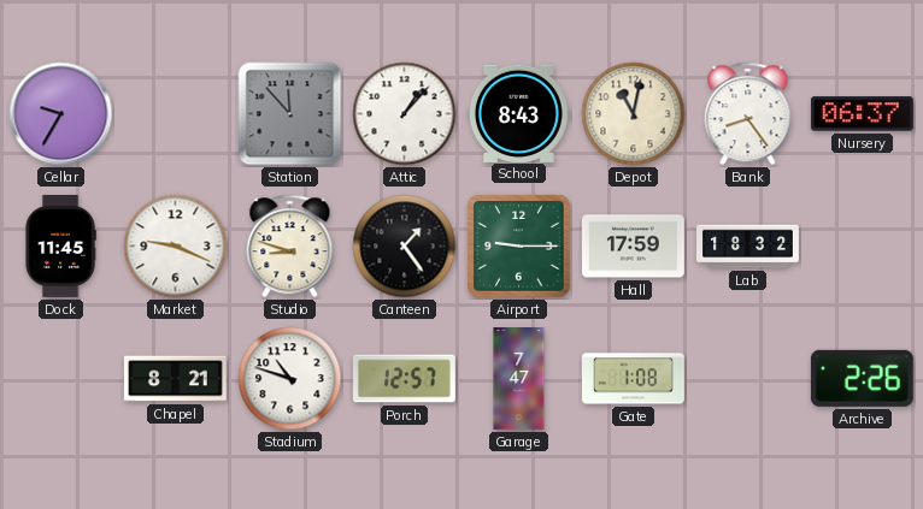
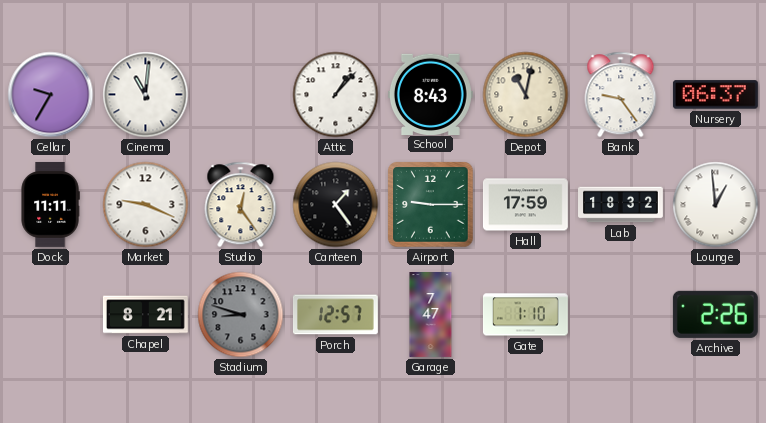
Cinema: none -> 11:01
Station: 11:53 -> none
Bank: 8:24 -> 9:24
Dock: 11:45 -> 11:11
Studio: 8:48 -> 12:24
Lounge: none -> 12:59
Stadium: 10:48 -> 8:48
Stadium dial: white -> grey
Gate: 1:08 -> 1:10
